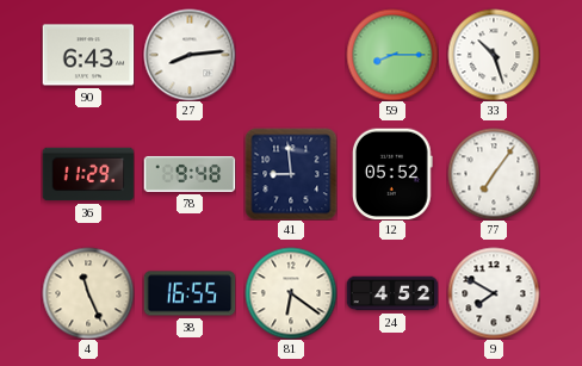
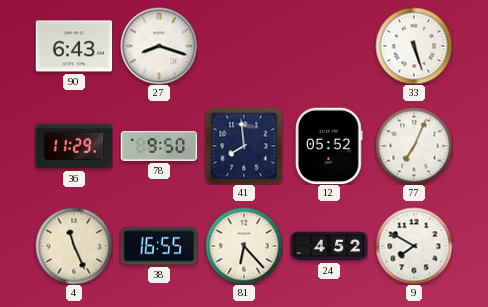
27: 8:14 -> 8:18
59: 8:15 -> none
33: 10:27 -> 5:27
78: 9:48 -> 9:50
41: 8:59 -> 7:59
77: 7:06 -> 7:04
81: 6:21 -> 6:23
